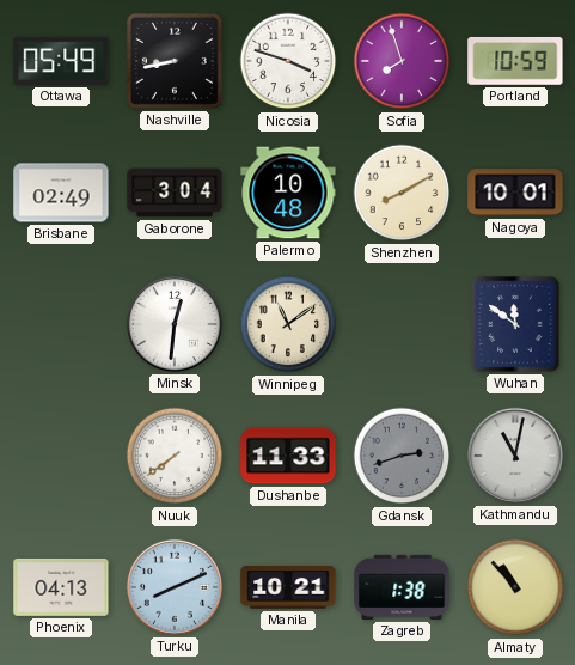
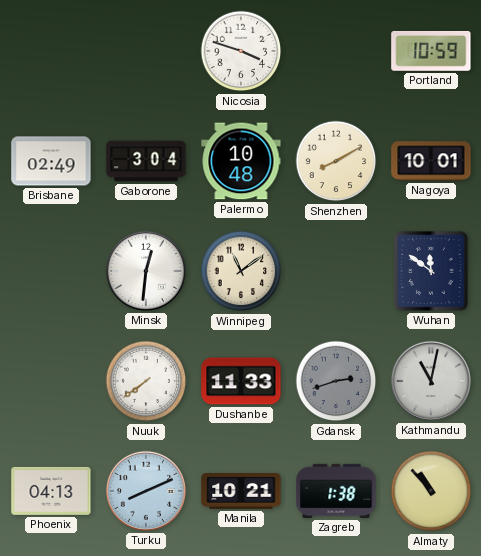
Ottawa: 05:49 -> none
Nashville: 8:43 -> none
Sofia: 7:57 -> none
